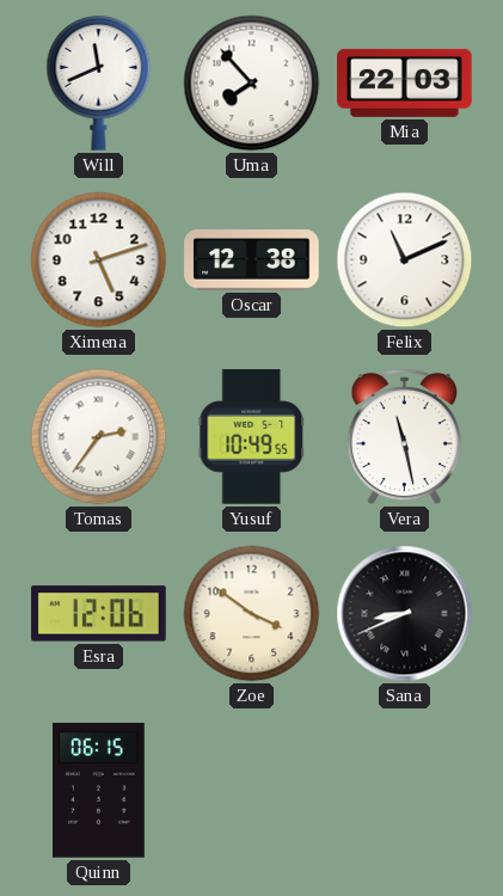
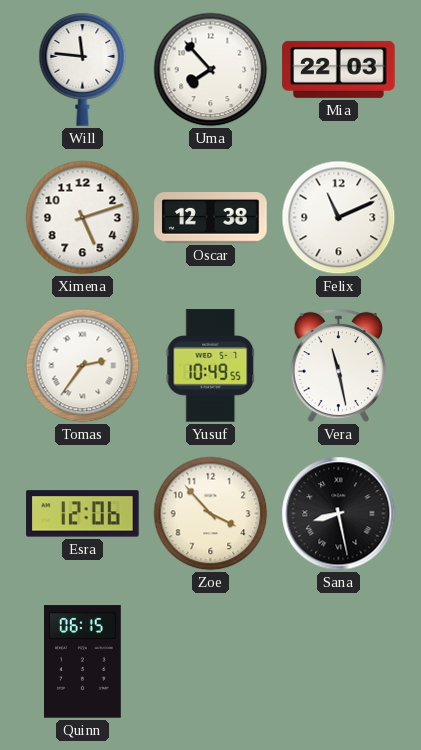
Will: 11:41 -> 11:46
Zoe: 3:51 -> 3:53
Sana: 8:41 -> 8:28
